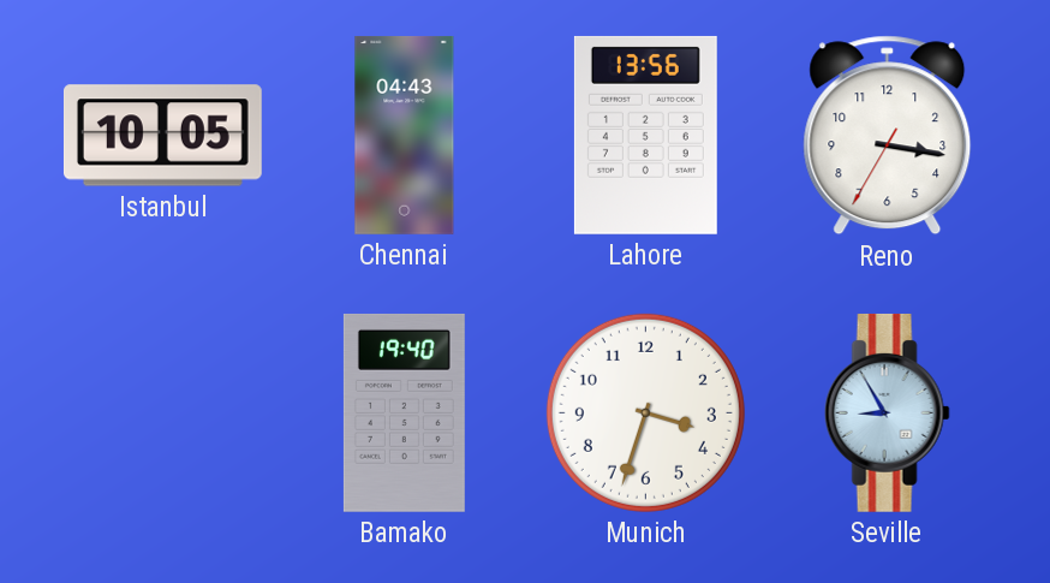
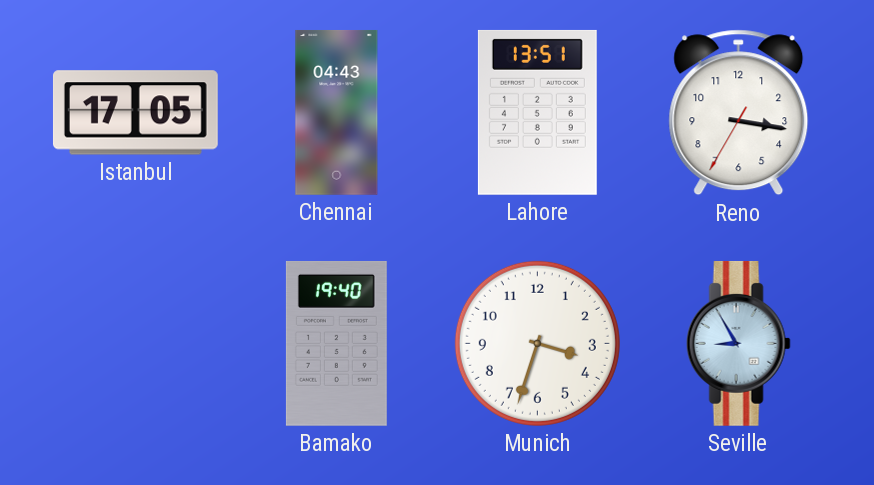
Istanbul: 10:05 -> 17:05
Lahore: 13:56 -> 13:51
